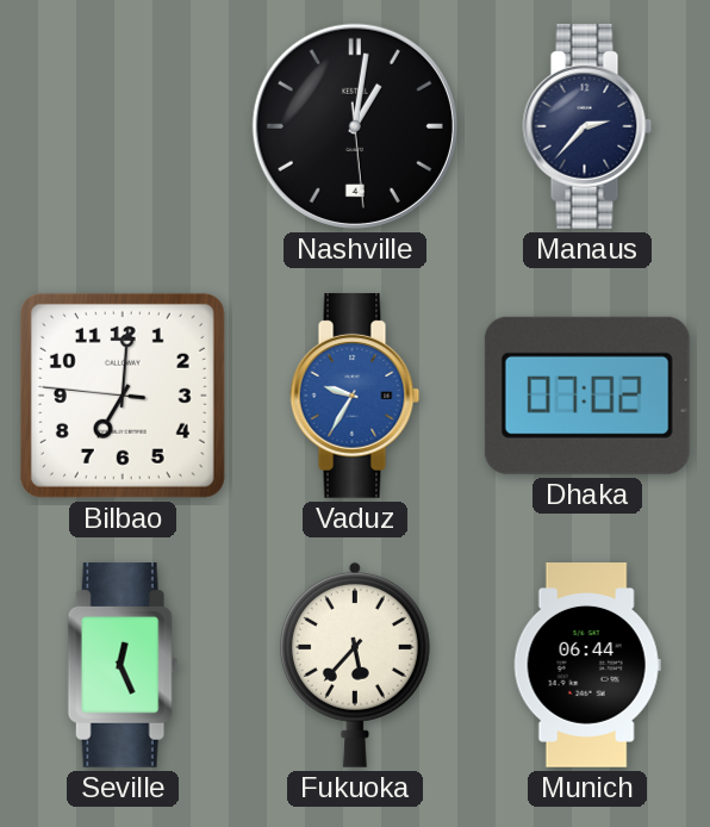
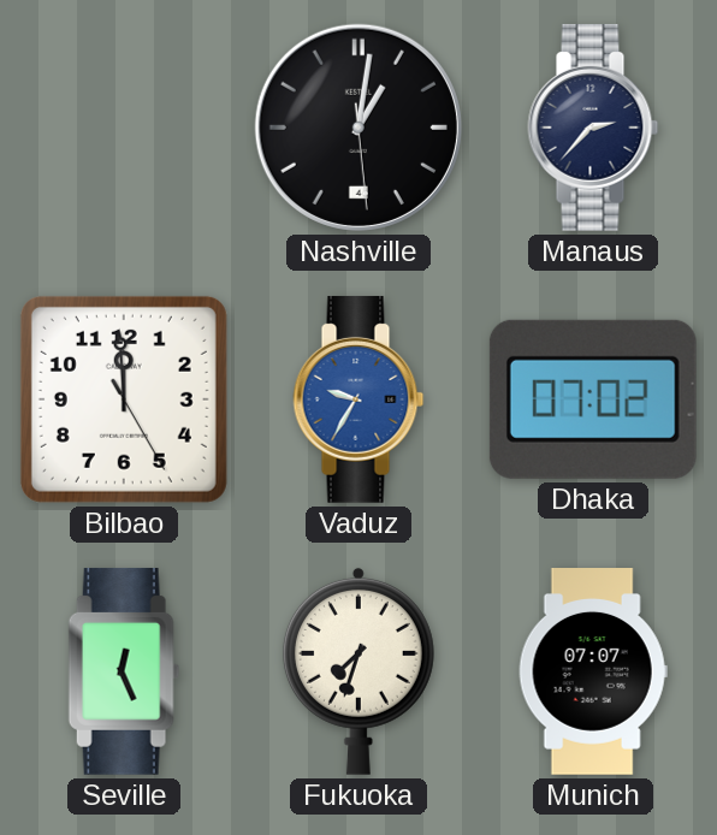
Bilbao: 7:00 -> 11:59
Fukuoka: 5:37 -> 7:33
Munich: 06:44 -> 07:07
